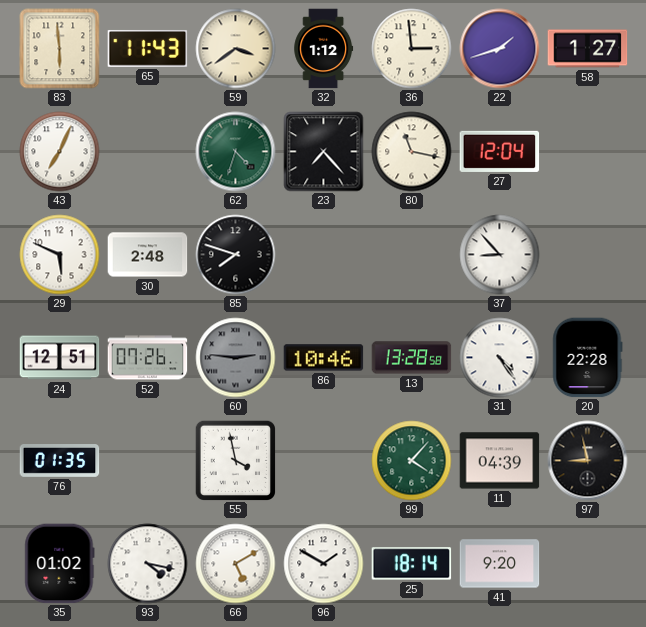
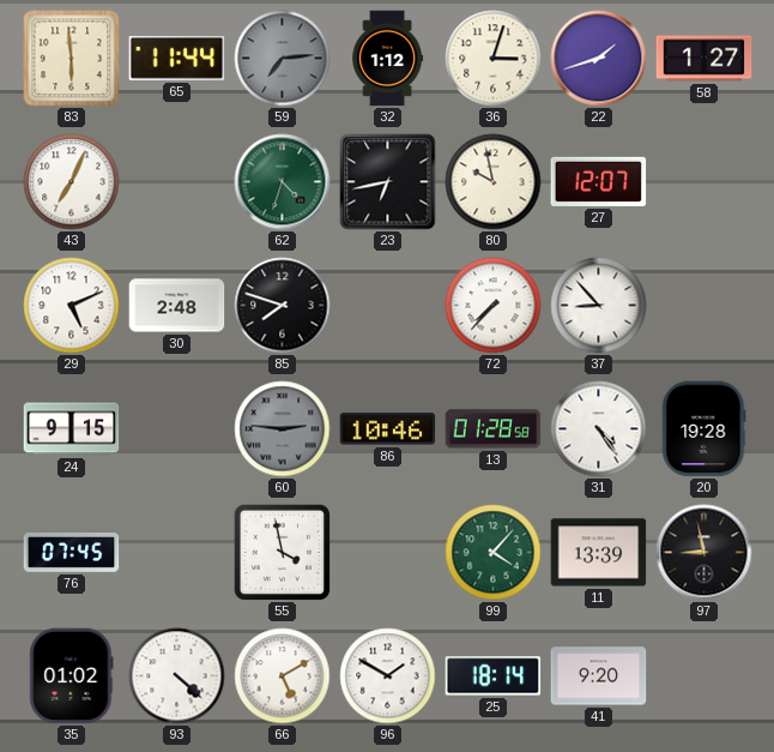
65: 11:43 -> 11:44
59: 3:39 -> 7:14
59 dial: cream -> grey
36: 2:59 -> 3:03
23: 7:23 -> 6:43
80: 11:17 -> 9:58
27: 12:04 -> 12:07
29: 5:49 -> 5:11
72: none -> 7:37
24: 12:51 -> 9:15
52: 07:26 -> none
13: 13:28 -> 01:28
20: 22:28 -> 19:28
76: 01:35 -> 07:45
11: 04:39 -> 13:39
93: 4:17 -> 4:22
